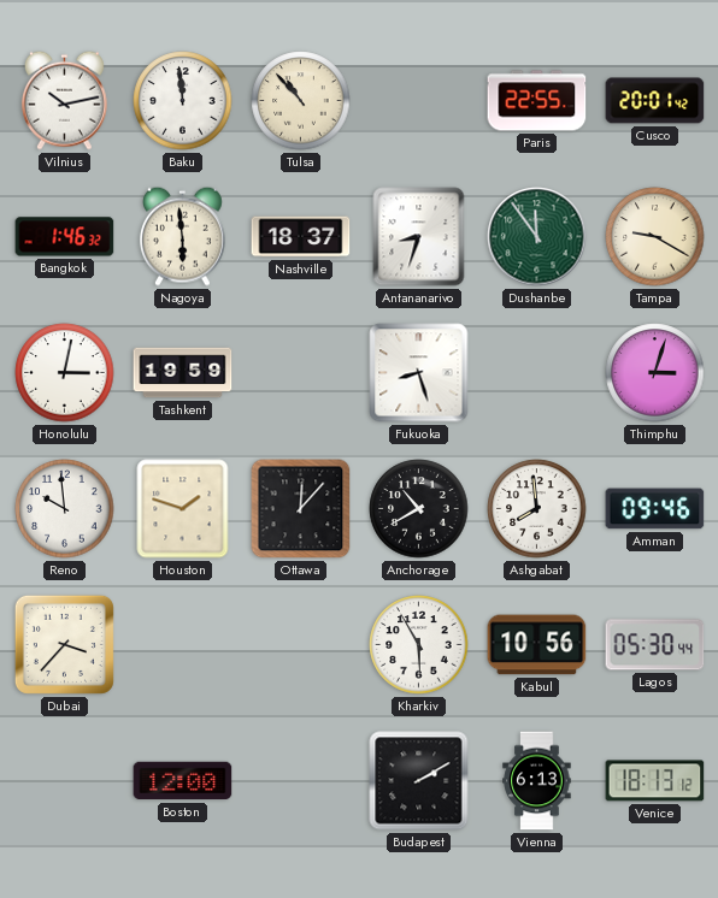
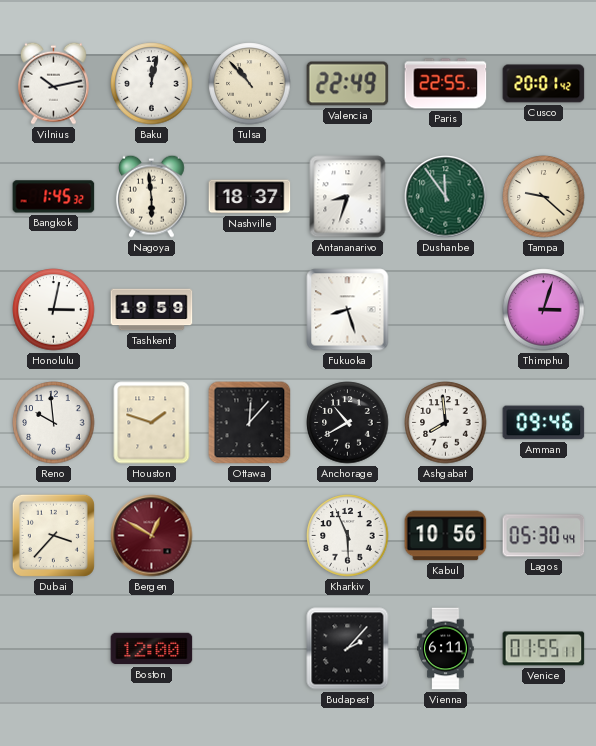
Baku: 11:59 -> 12:02
Valencia: none -> 22:49
Bangkok: 1:46 -> 1:45
Tampa: 9:20 -> 9:22
Bergen: none -> 12:50
Kharkiv: 5:55 -> 5:56
Budapest: 2:10 -> 2:07
Vienna: 6:13 -> 6:11
Venice: 18:13 -> 01:55
